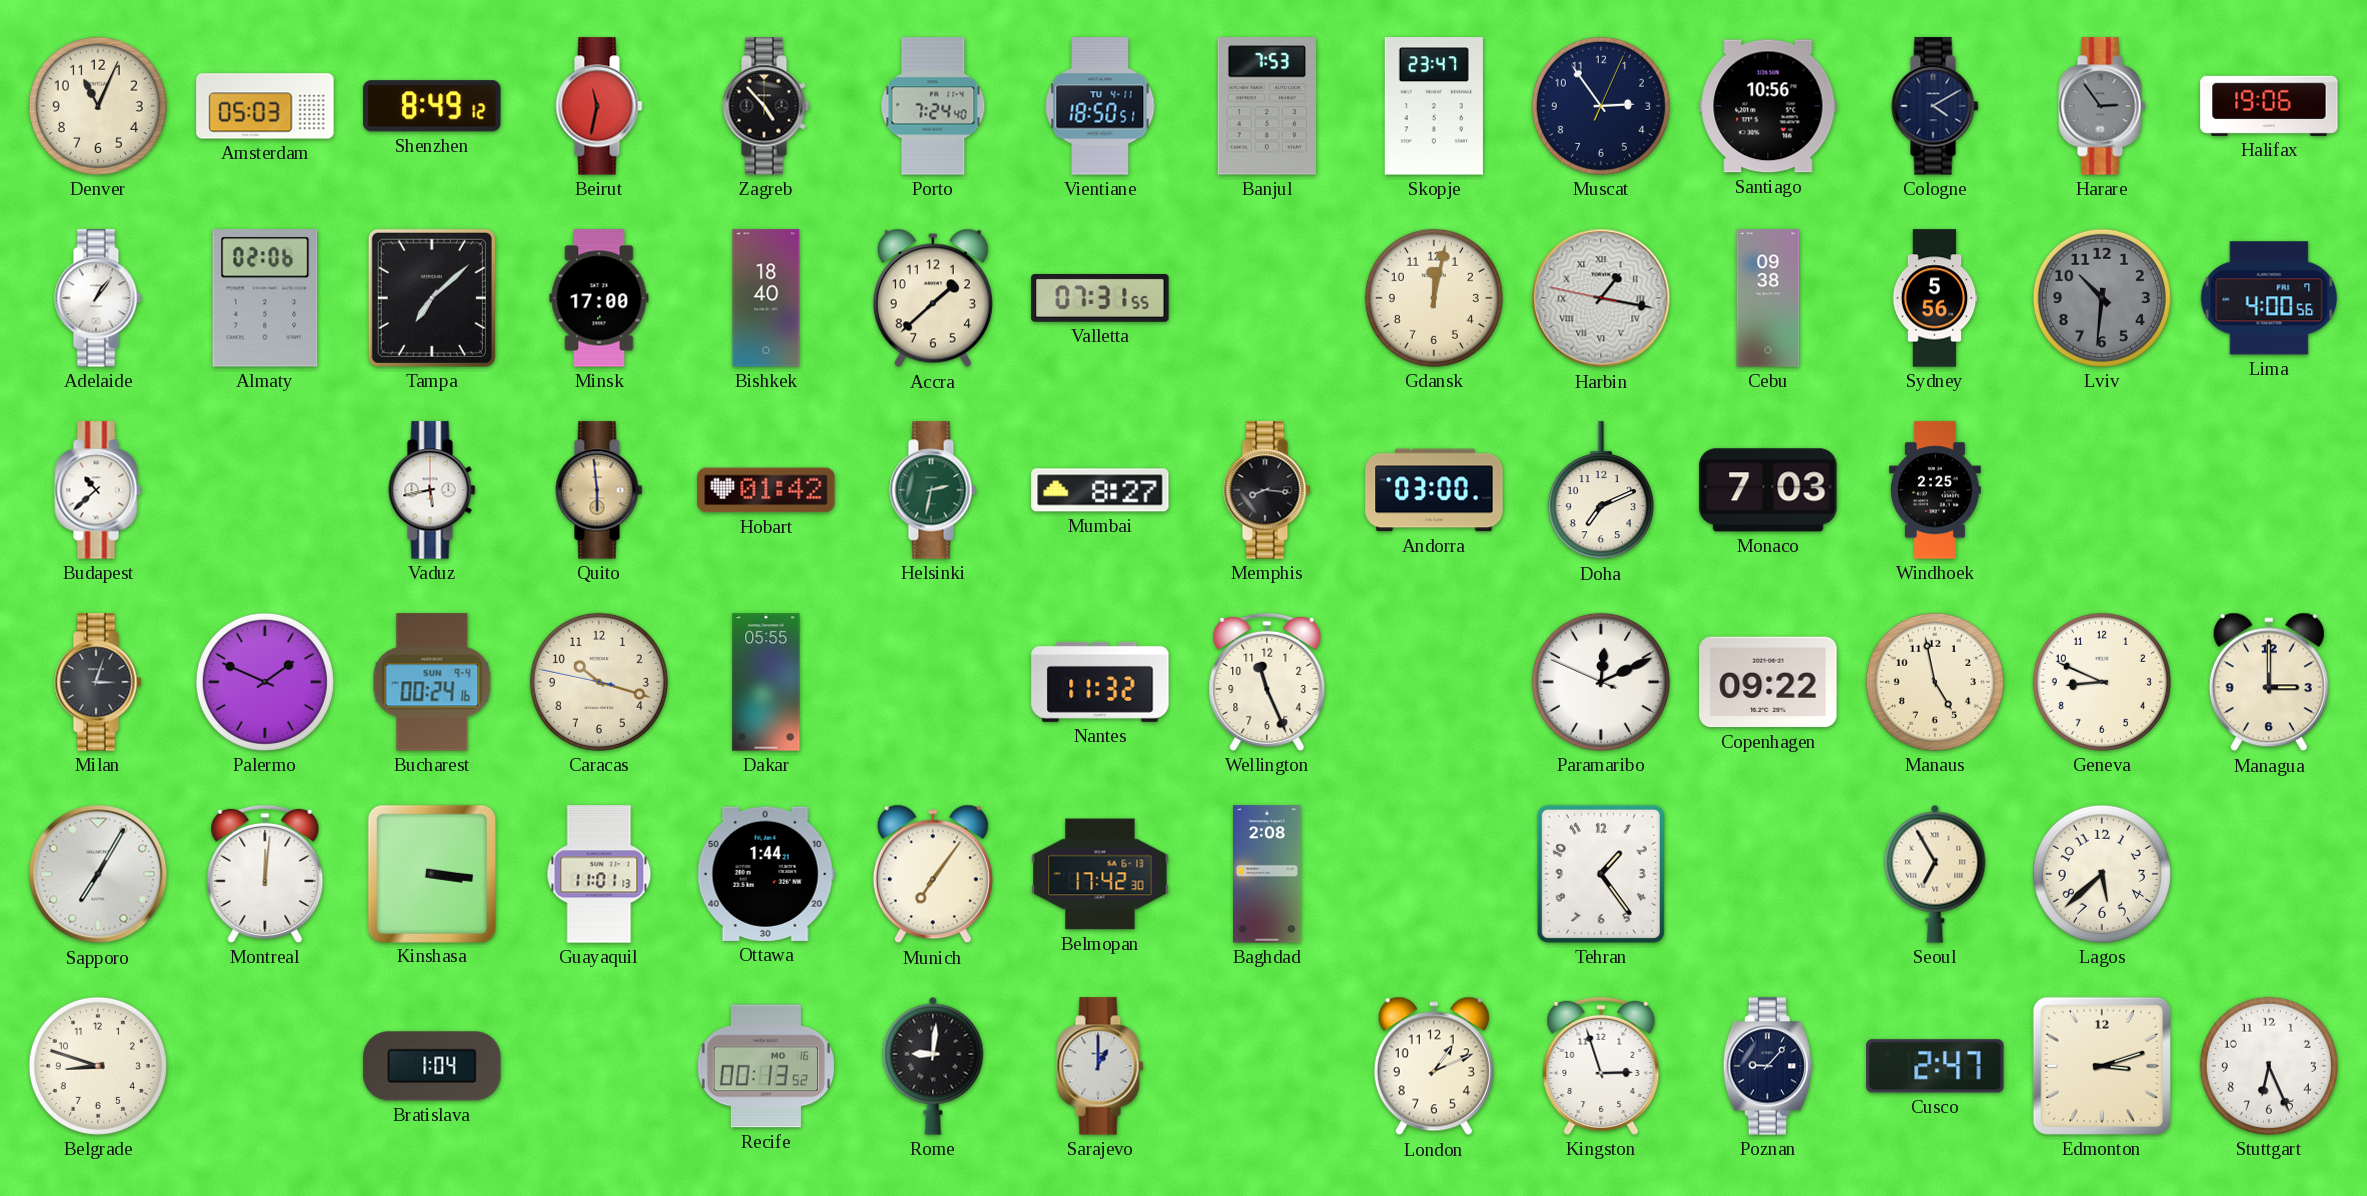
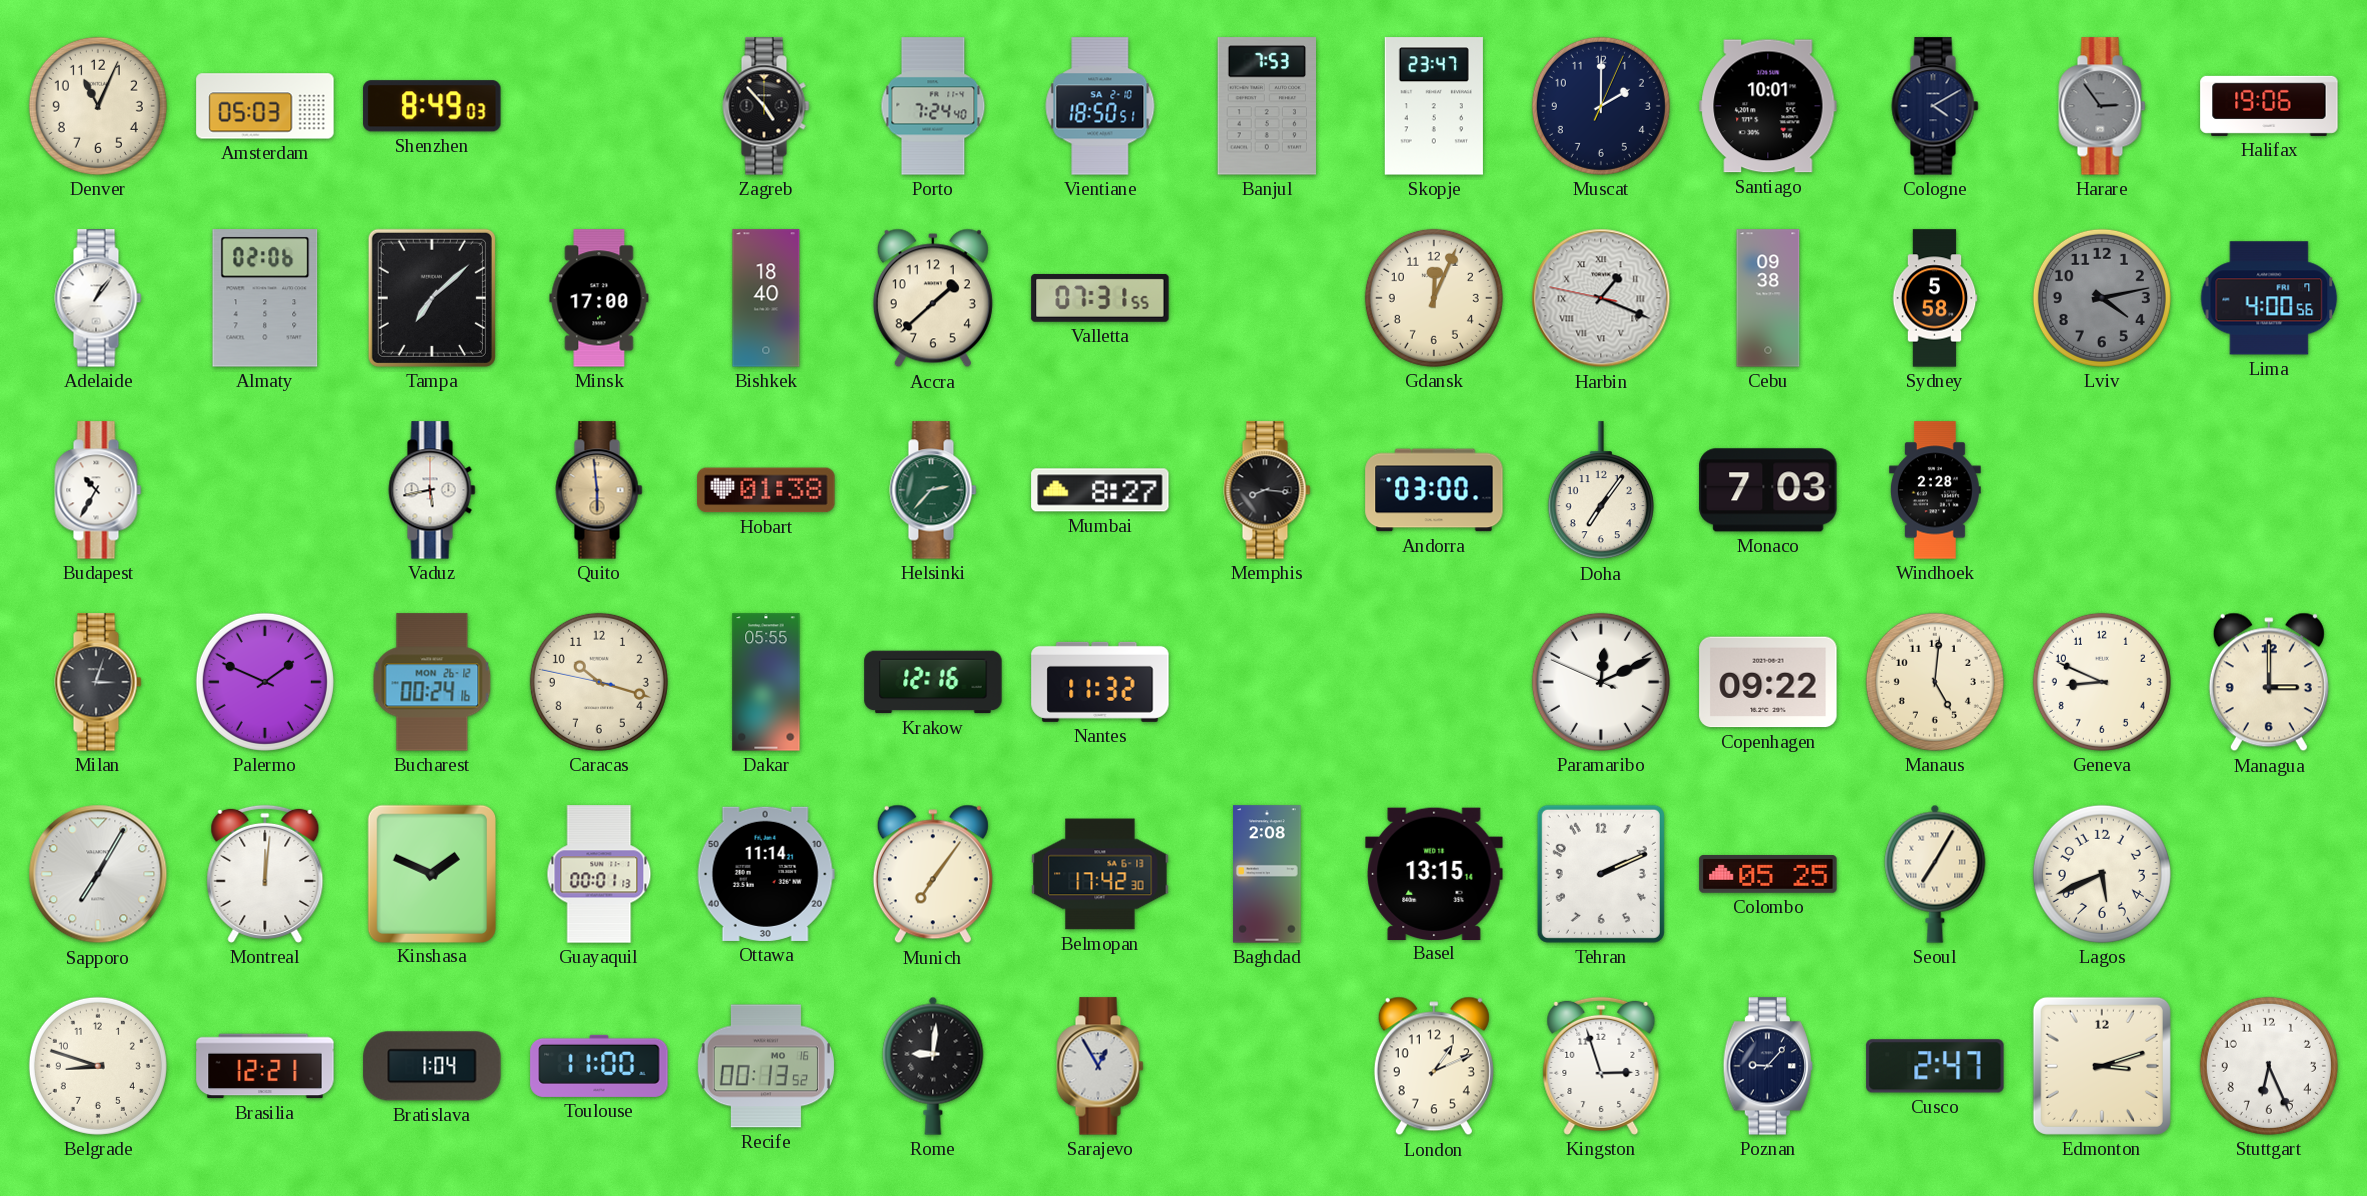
Shenzhen: 8:49:12 -> 8:49:03
Beirut: 11:32 -> none
Vientiane date: TU 4-11 -> SA 2-10
Muscat: 2:54 -> 2:00
Santiago: 10:56 -> 10:01
Gdansk: 12:02 -> 12:04
Harbin: 1:16 -> 1:18
Sydney: 5:56 -> 5:58
Lviv: 10:31 -> 4:13
Budapest: 10:38 -> 10:35
Hobart: 01:42 -> 01:38
Helsinki: 2:32 -> 2:37
Doha: 7:11 -> 7:06
Windhoek: 2:25 -> 2:28
Bucharest date: SUN 9-4 -> MON 26-12
Krakow: none -> 12:16
Wellington: 11:26 -> none
Manaus: 4:58 -> 5:01
Kinshasa: 3:16 -> 1:49
Guayaquil: 11:01 -> 00:01
Ottawa: 1:44 -> 11:14
Basel: none -> 13:15
Tehran: 1:24 -> 2:11
Colombo: none -> 05:25
Seoul: 6:55 -> 7:05
Lagos: 5:38 -> 5:41
Brasilia: none -> 12:21
Toulouse: none -> 11:00
Sarajevo: 1:00 -> 12:55
